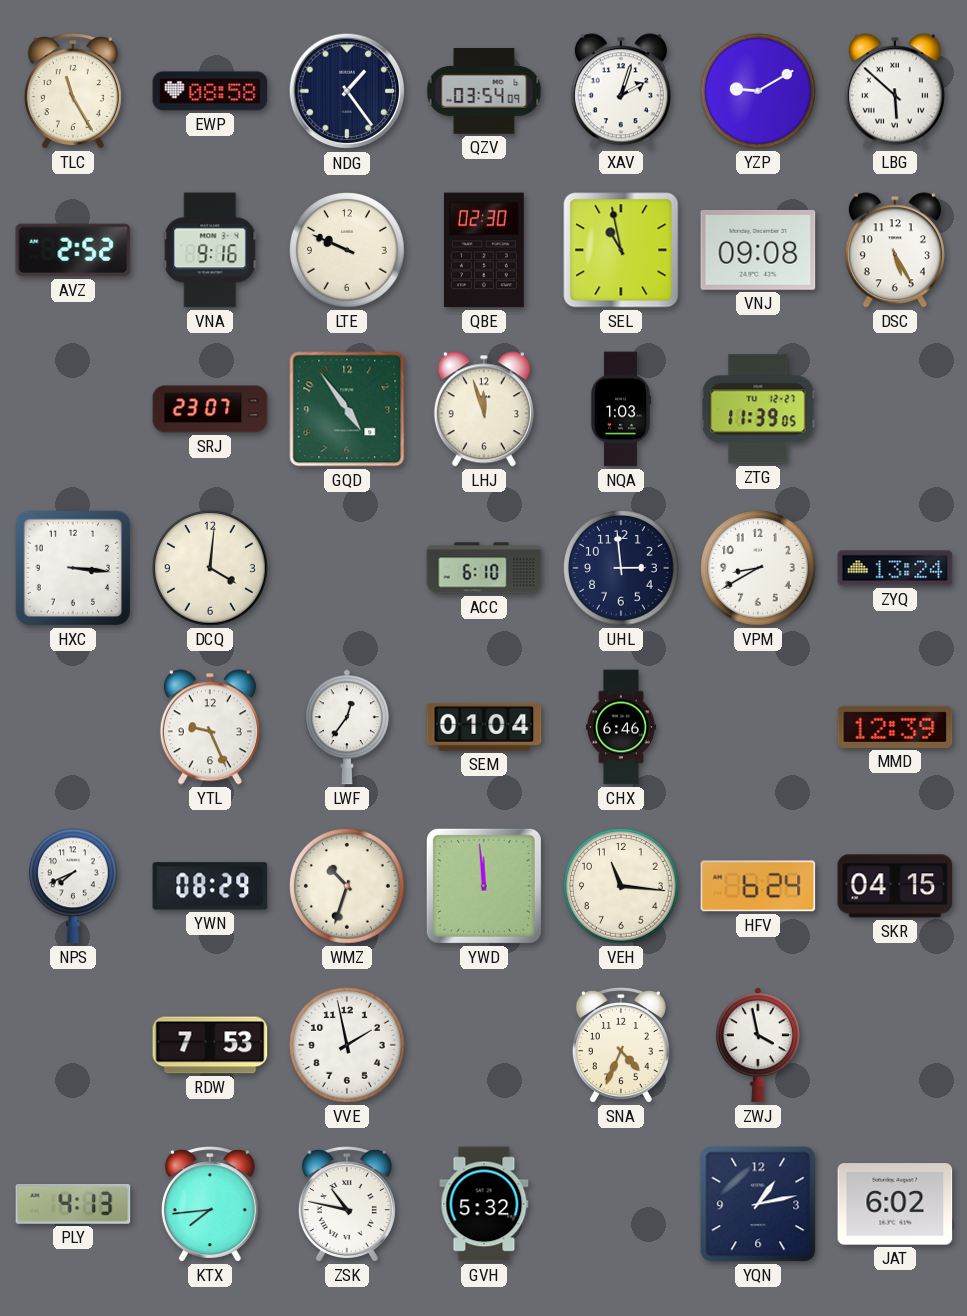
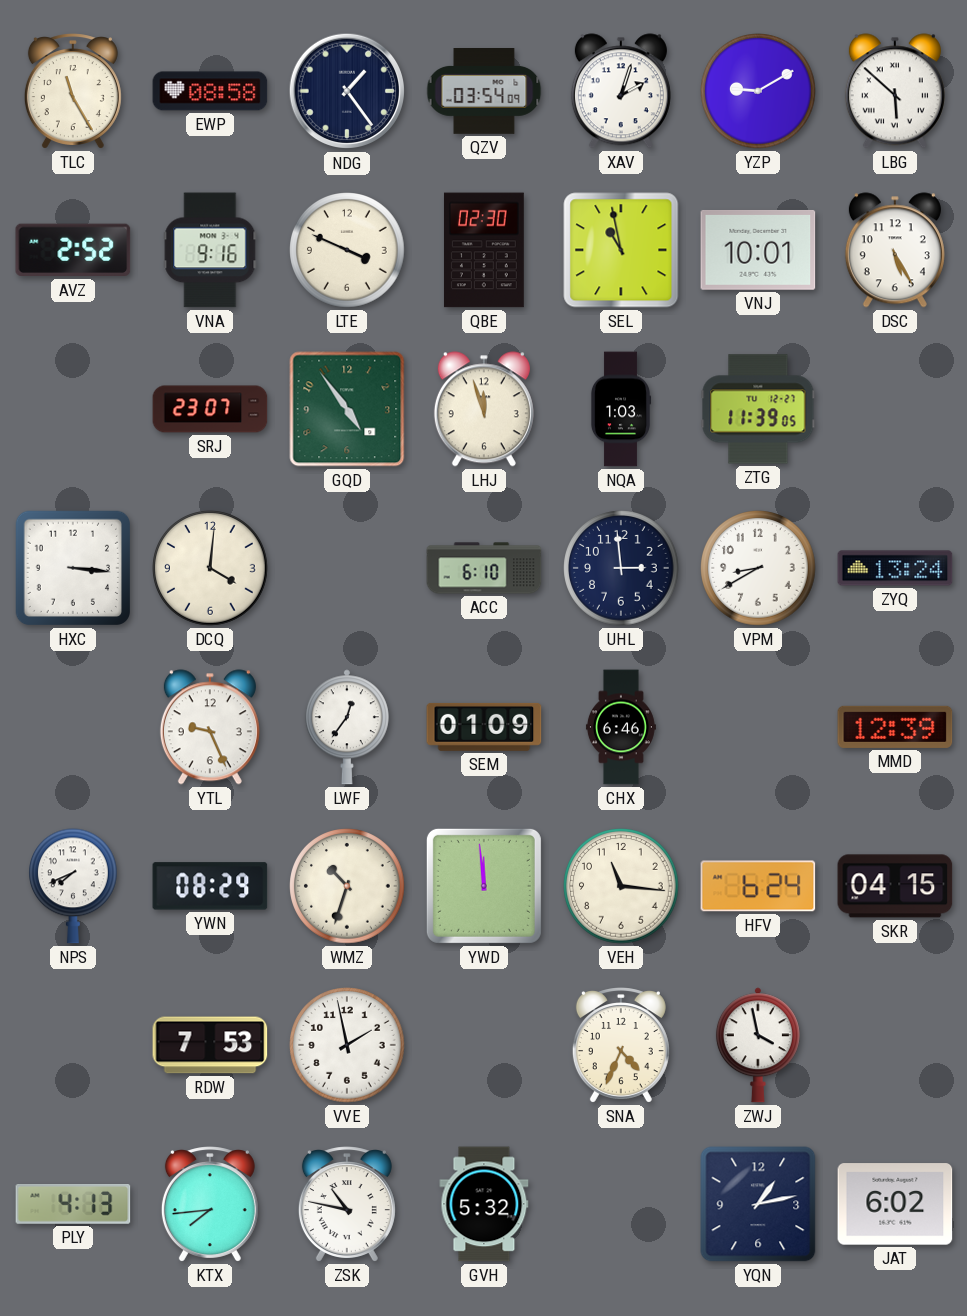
LTE: 9:49 -> 3:49
VNJ: 09:08 -> 10:01
SEM: 01:04 -> 01:09
